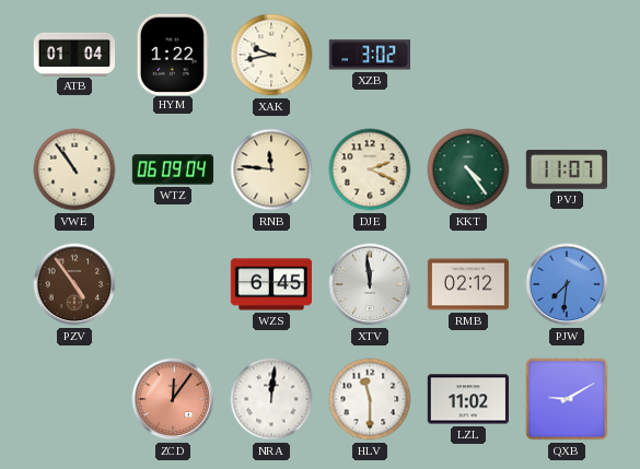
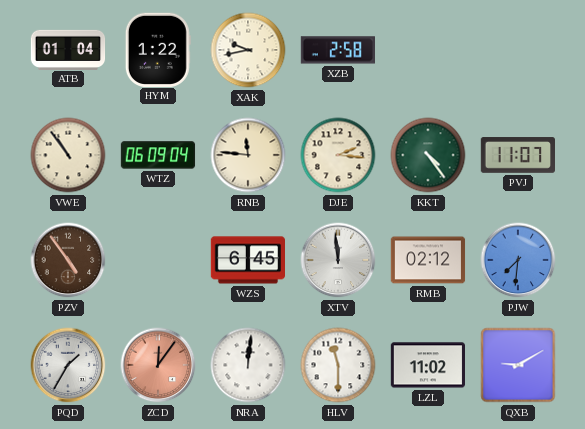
XZB: 3:02 -> 2:58
DJE: 2:19 -> 2:16
PQD: none -> 1:35
